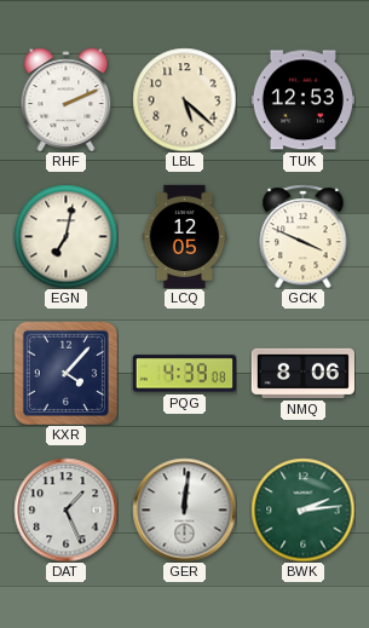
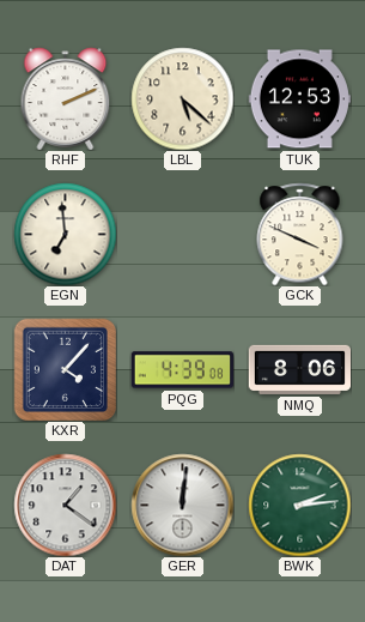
EGN: 7:02 -> 6:59
LCQ: 12:05 -> none
DAT: 1:26 -> 1:21
